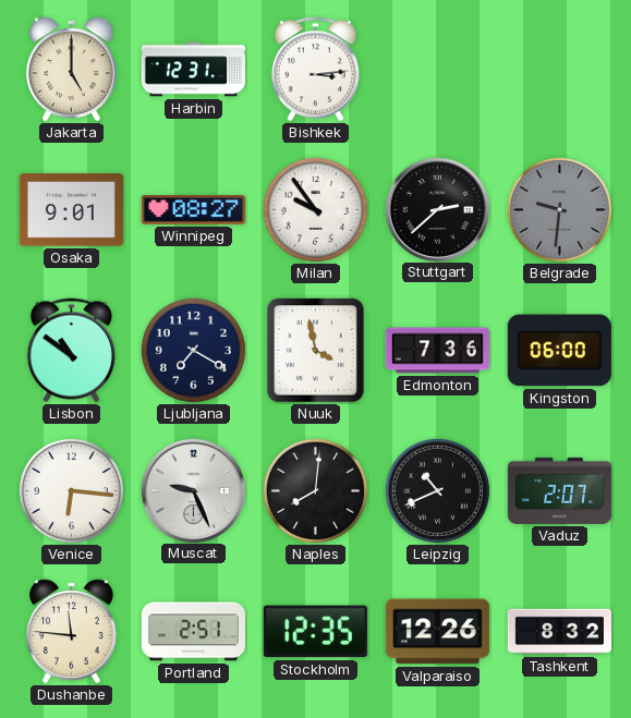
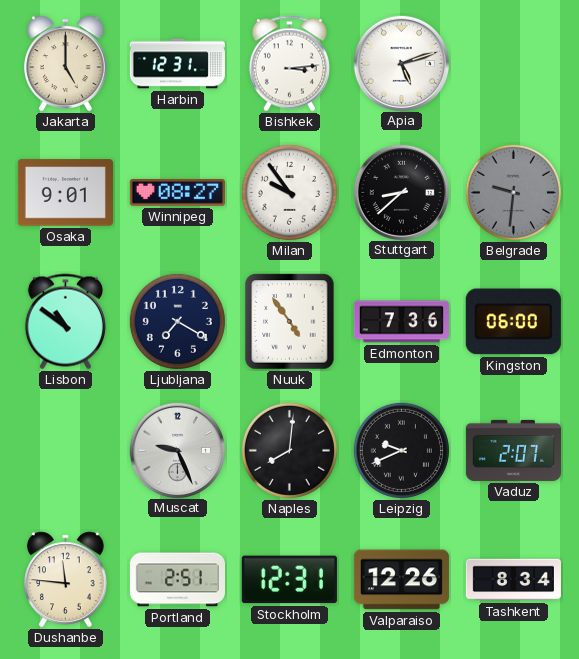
Apia: none -> 5:12
Stuttgart: 2:38 -> 8:38
Nuuk: 3:58 -> 4:54
Venice: 6:16 -> none
Leipzig: 10:41 -> 9:41
Stockholm: 12:35 -> 12:31
Tashkent: 8:32 -> 8:34
